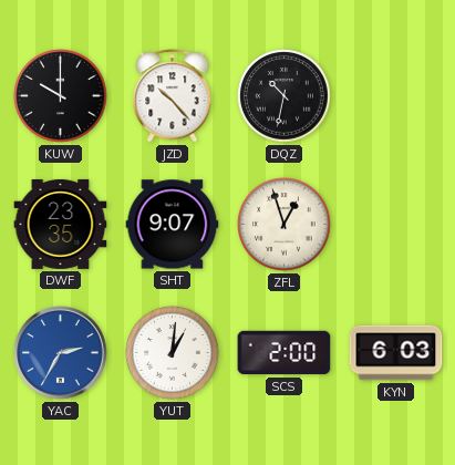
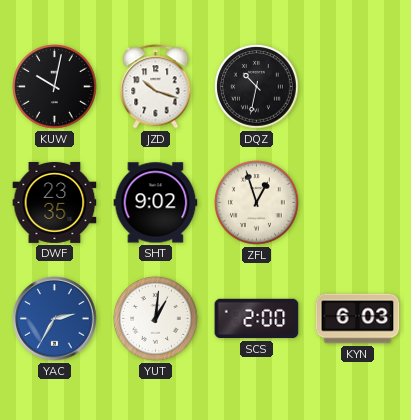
KUW: 10:00 -> 10:02
JZD: 10:23 -> 10:18
SHT: 9:07 -> 9:02
